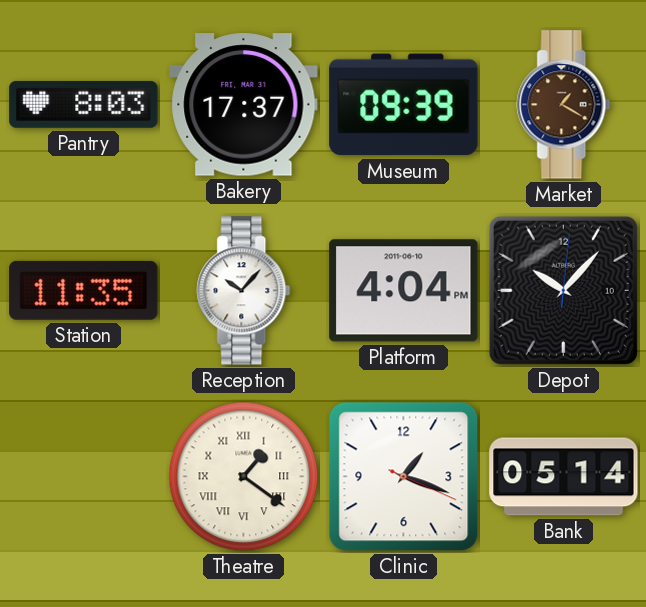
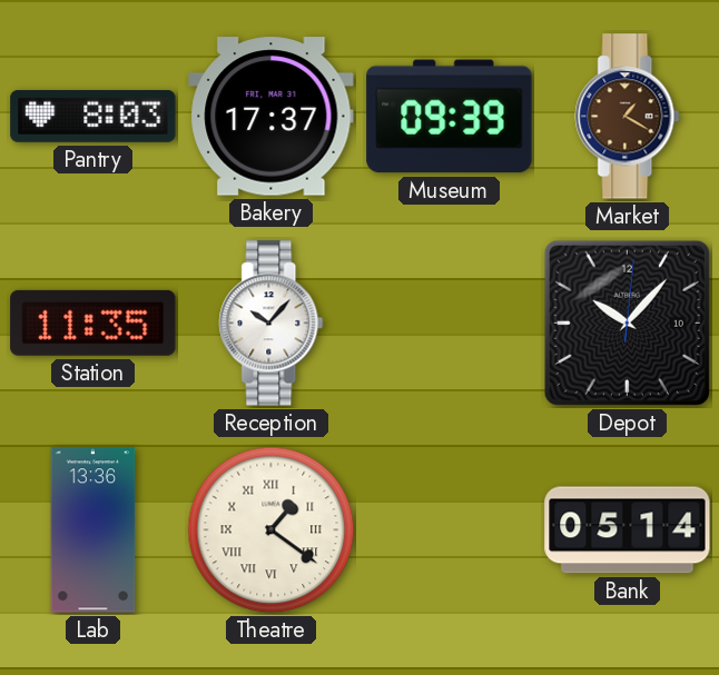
Platform: 4:04 -> none
Lab: none -> 13:36
Clinic: 1:18 -> none
